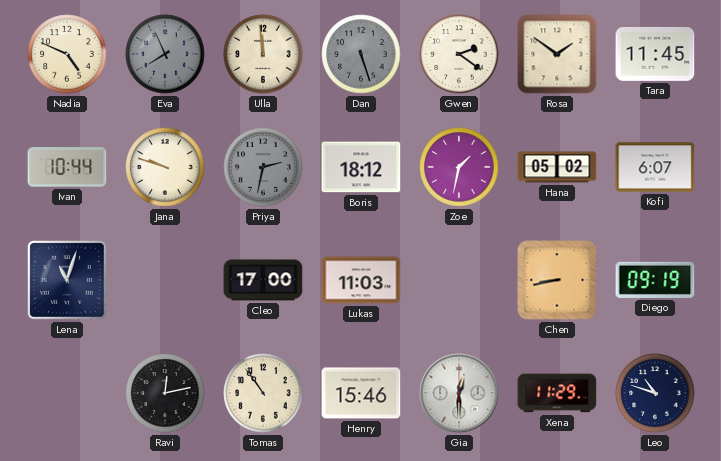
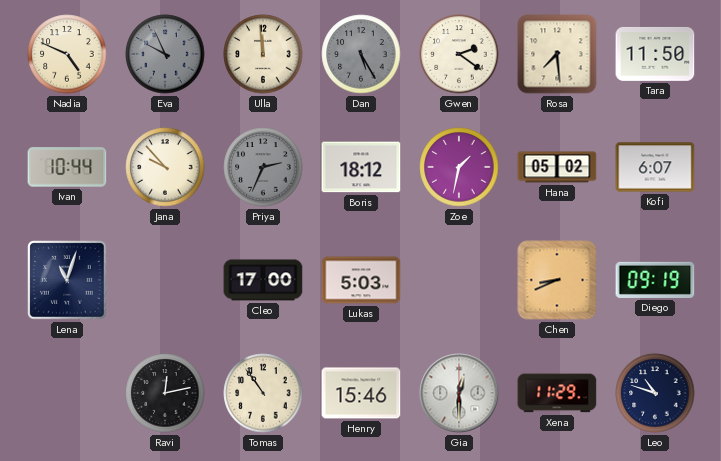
Eva: 7:56 -> 9:56
Dan: 5:27 -> 5:25
Rosa: 1:51 -> 7:29
Tara: 11:45 -> 11:50
Jana: 9:48 -> 9:53
Priya: 2:32 -> 2:34
Lukas: 11:03 -> 5:03
Chen: 8:43 -> 8:41
